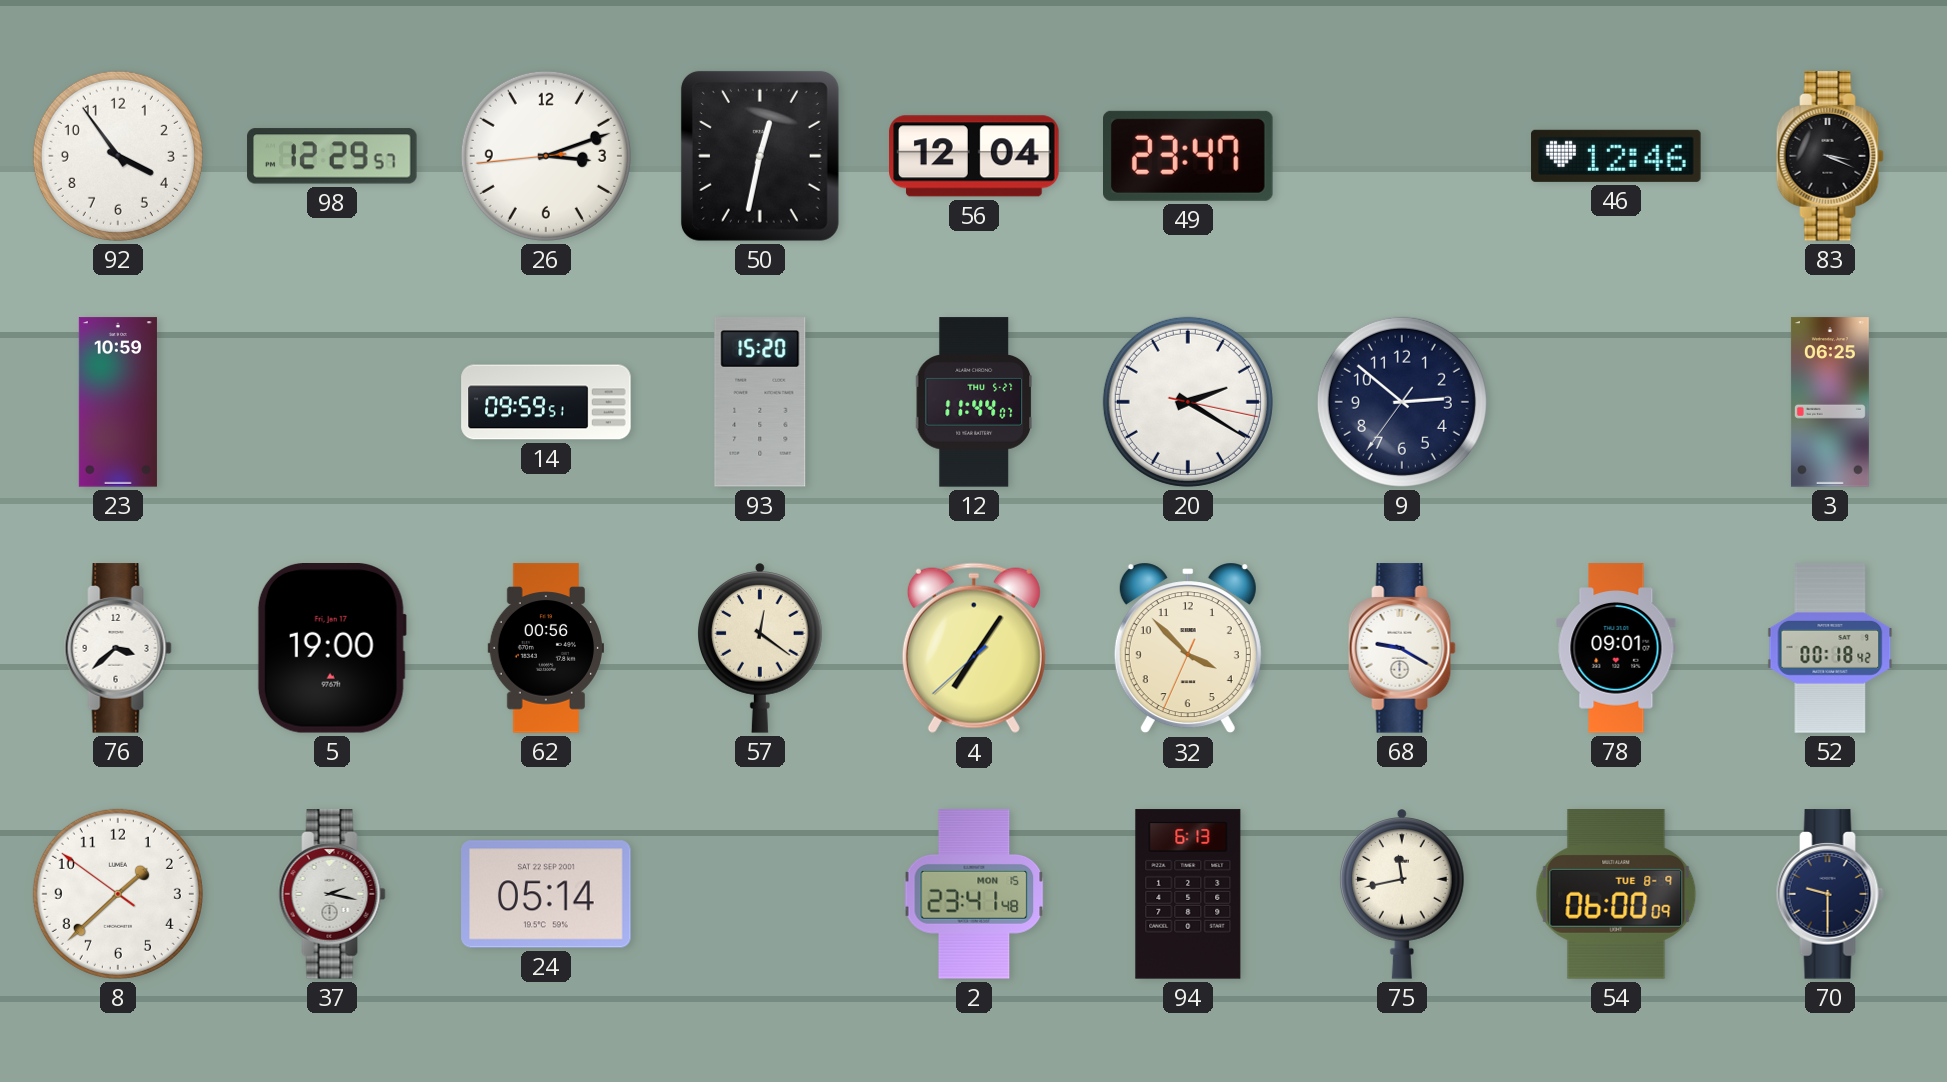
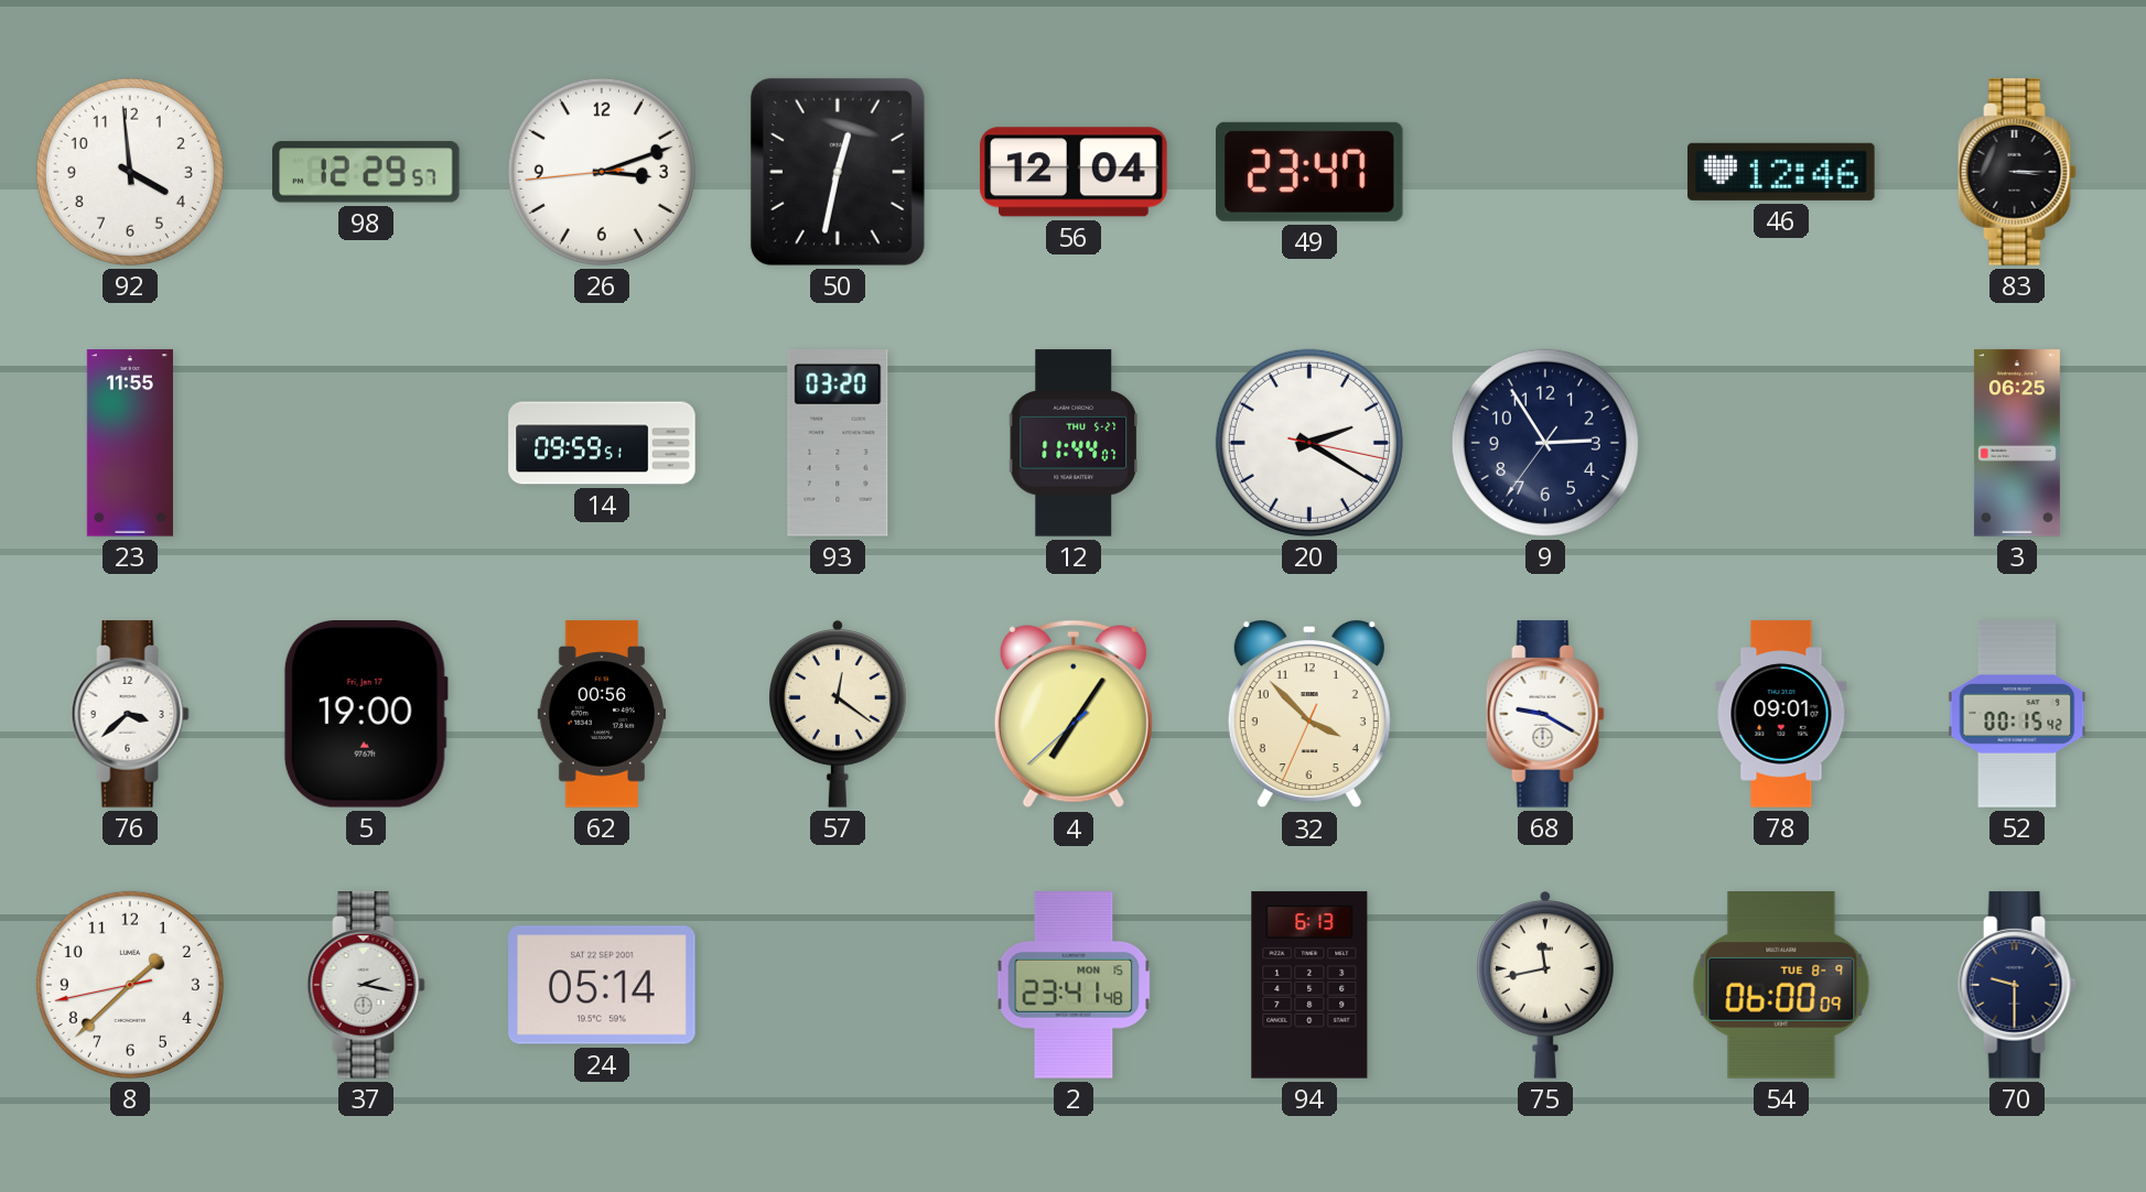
92: 3:54 -> 3:59
83: 3:19 -> 3:15
23: 10:59 -> 11:55
93: 15:20 -> 03:20
9: 2:51 -> 2:54
52: 00:18 -> 00:15
8: 1:37:51 -> 1:37:43
